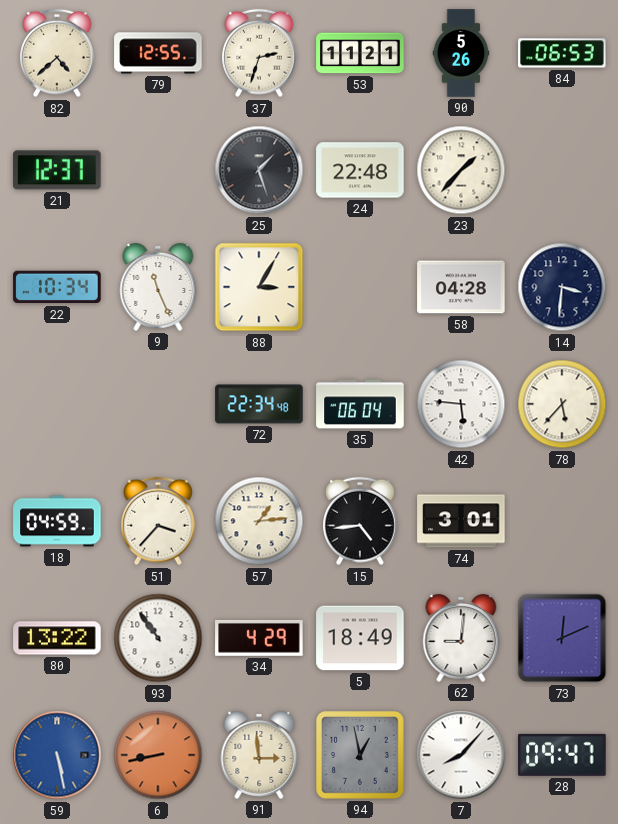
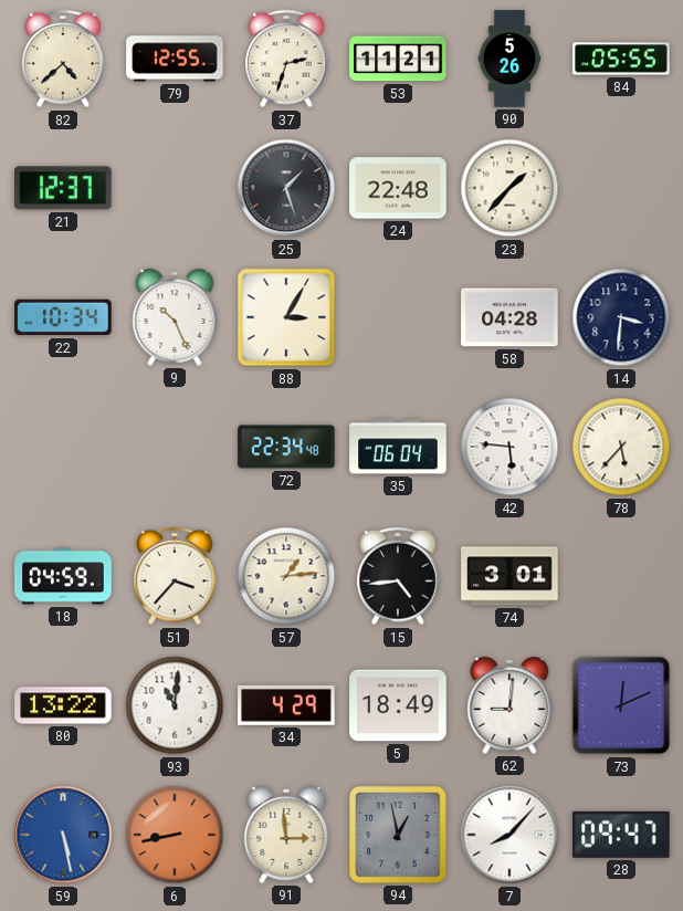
84: 06:53 -> 05:55
9: 11:26 -> 10:26
93: 10:54 -> 11:01
